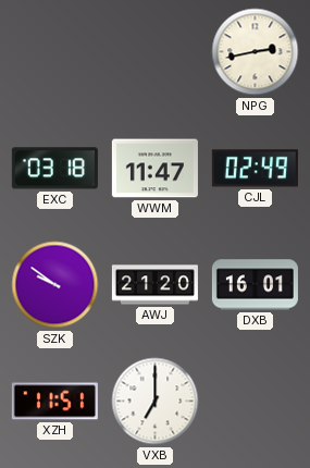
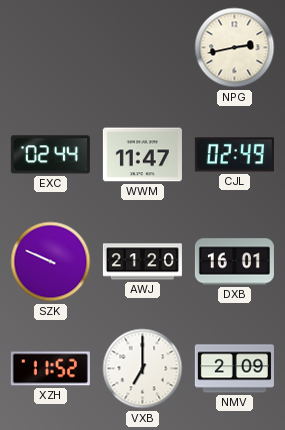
EXC: 03:18 -> 02:44
SZK: 9:51 -> 9:49
XZH: 11:51 -> 11:52
NMV: none -> 2:09
